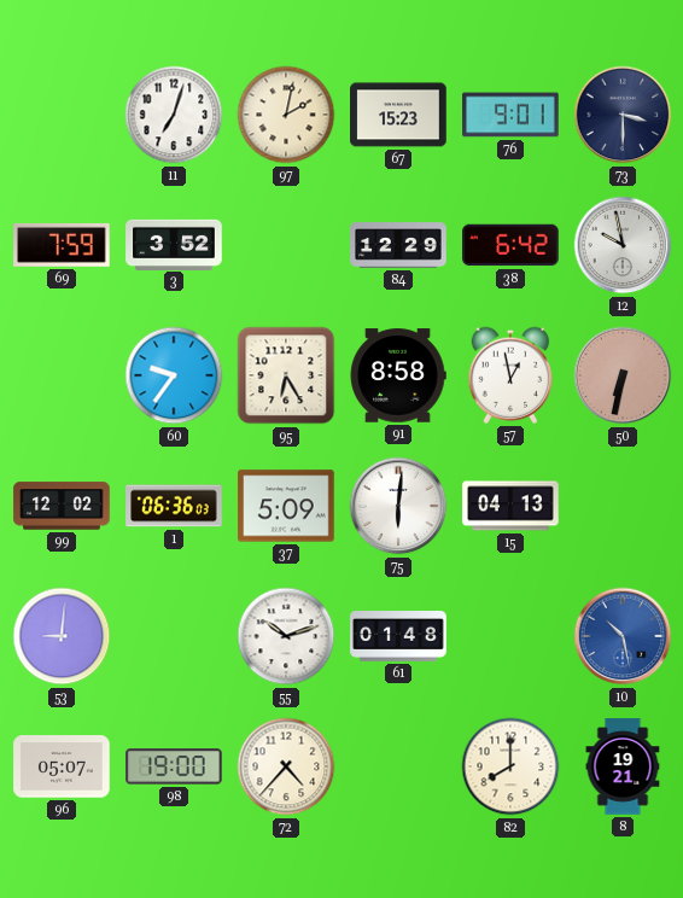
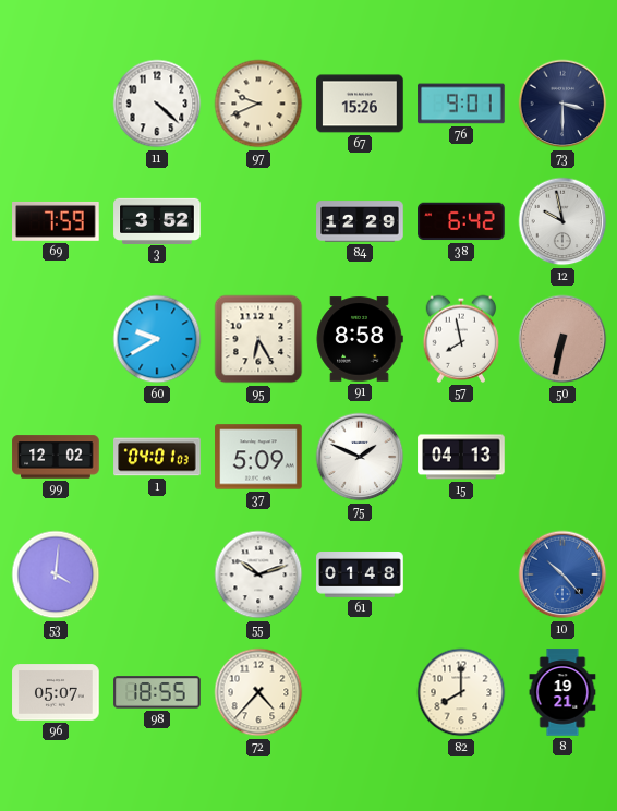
11: 7:03 -> 4:22
97: 2:02 -> 9:41
67: 15:23 -> 15:26
60: 9:36 -> 9:40
57: 12:58 -> 7:58
1: 06:36 -> 04:01
75: 6:01 -> 1:49
53: 9:01 -> 4:01
10: 10:28 -> 10:23
98: 19:00 -> 18:55
